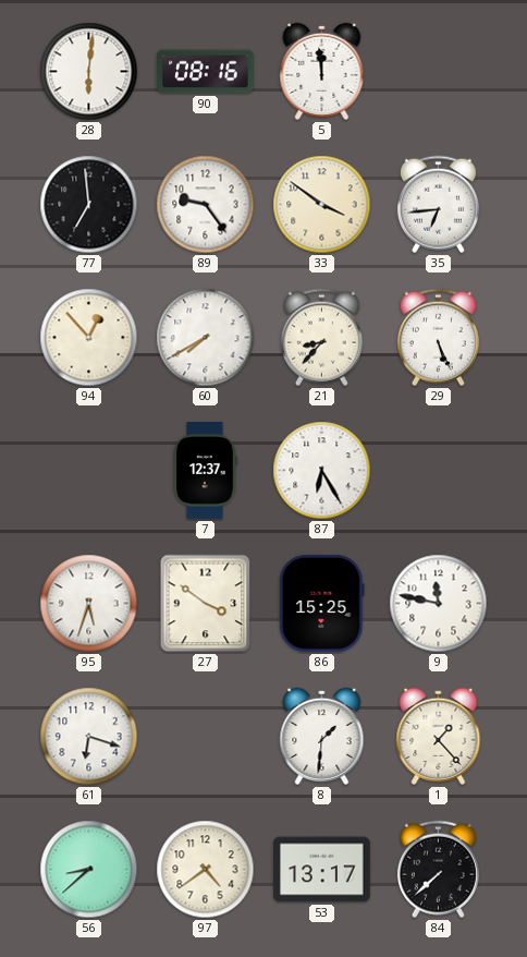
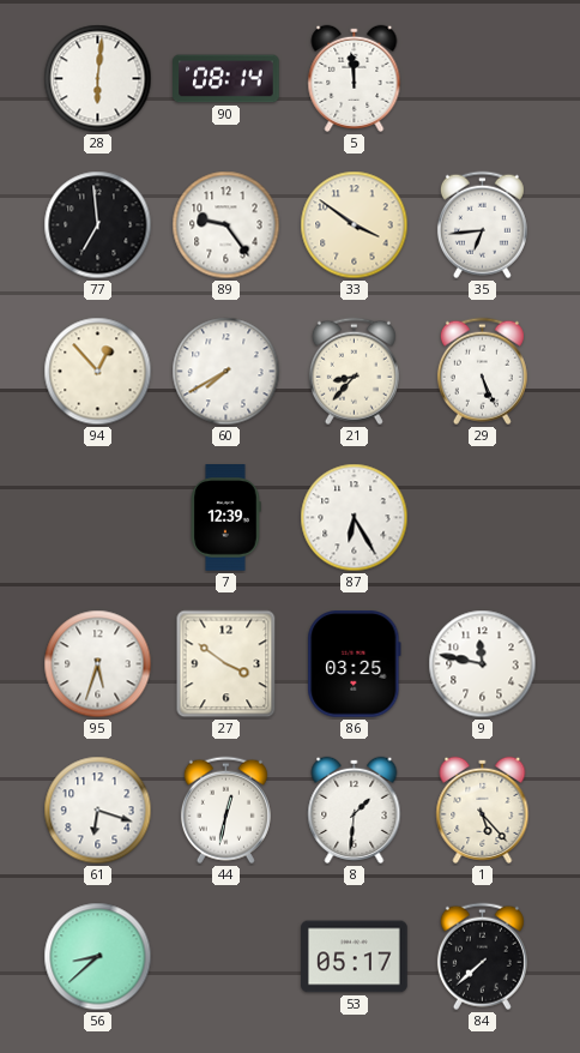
90: 08:16 -> 08:14
7: 12:37 -> 12:39
86: 15:25 -> 03:25
44: none -> 12:32
1: 1:23 -> 5:23
97: 4:39 -> none
53: 13:17 -> 05:17
